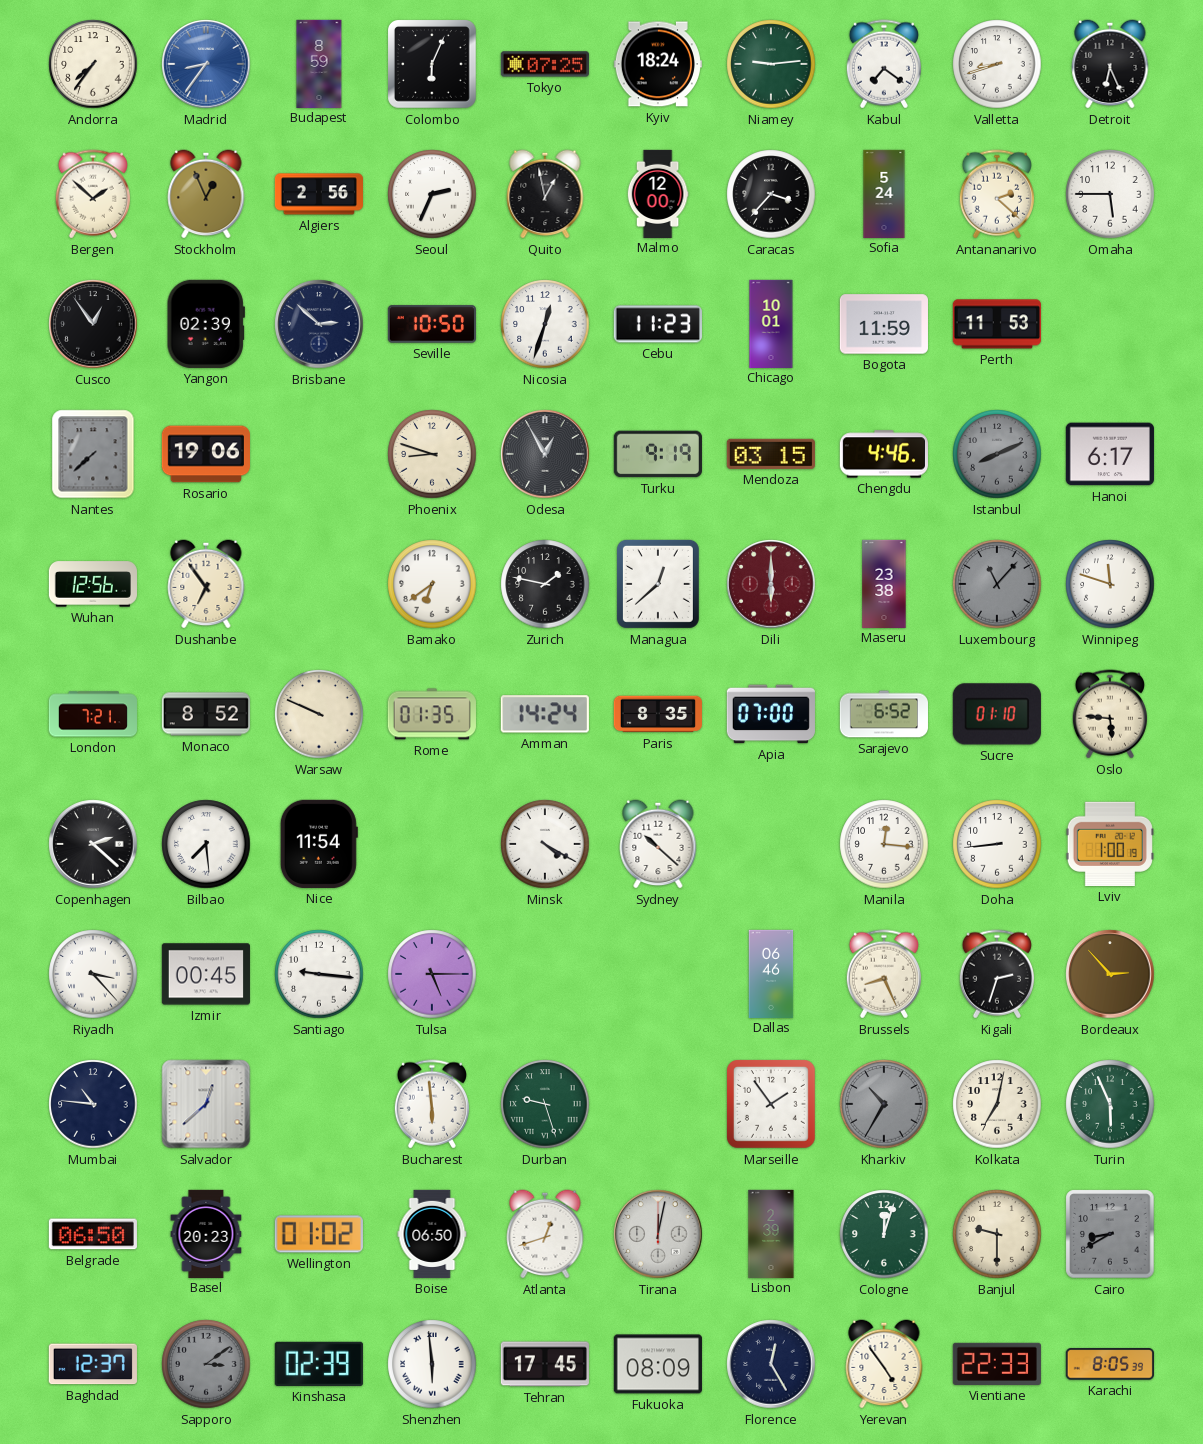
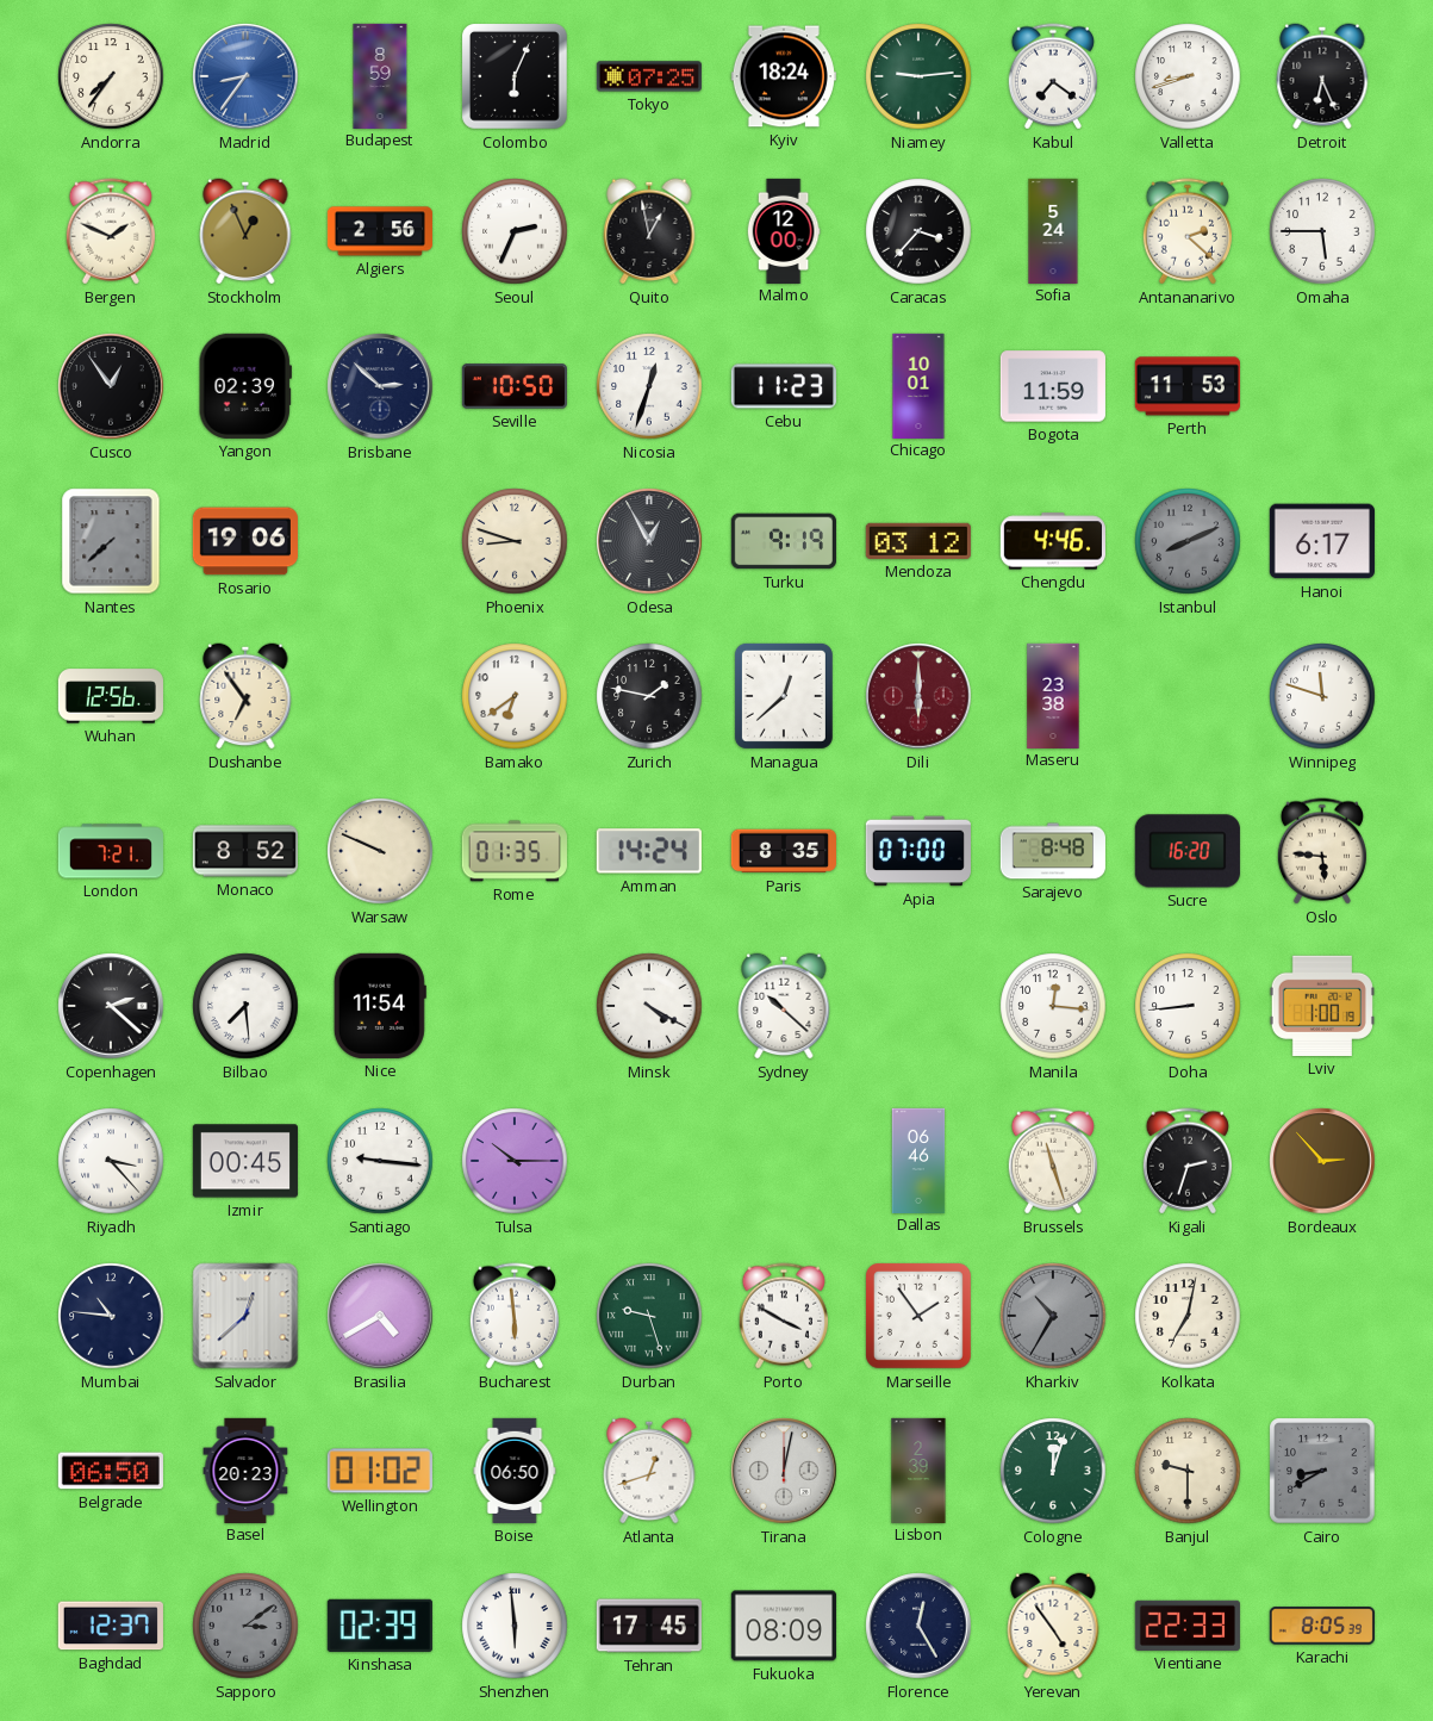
Bergen: 1:52 -> 1:49
Mendoza: 03:15 -> 03:12
Luxembourg: 11:07 -> none
Sarajevo: 6:52 -> 8:48
Sucre: 01:10 -> 16:20
Tulsa: 5:15 -> 10:15
Brussels: 8:26 -> 11:27
Brasilia: none -> 4:40
Porto: none -> 3:50
Turin: 5:56 -> none
